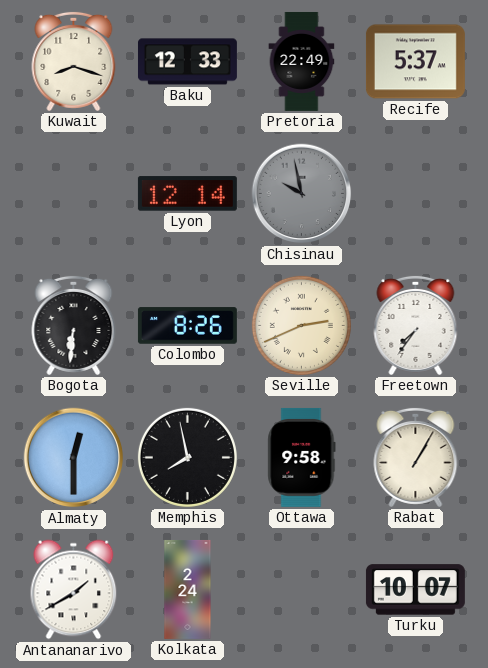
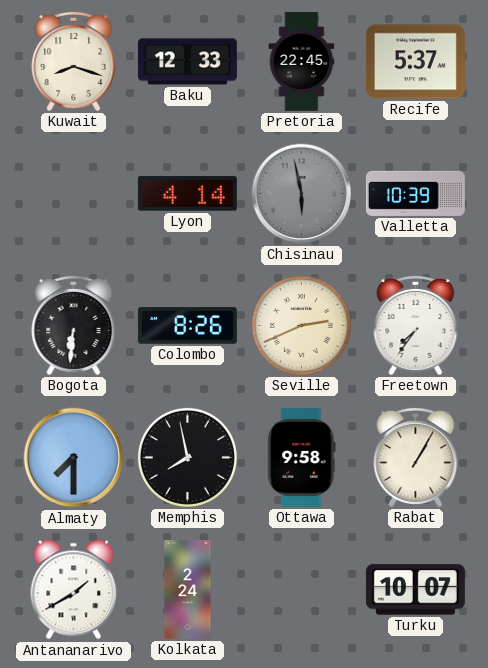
Pretoria: 22:49 -> 22:45
Lyon: 12:14 -> 4:14
Chisinau: 9:58 -> 5:58
Valletta: none -> 10:39
Almaty: 12:30 -> 7:30
